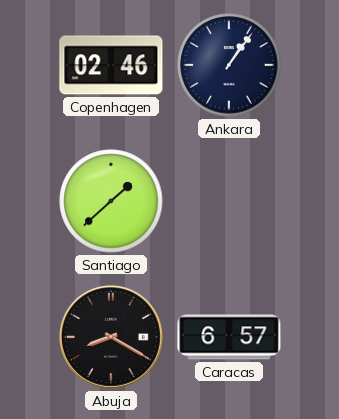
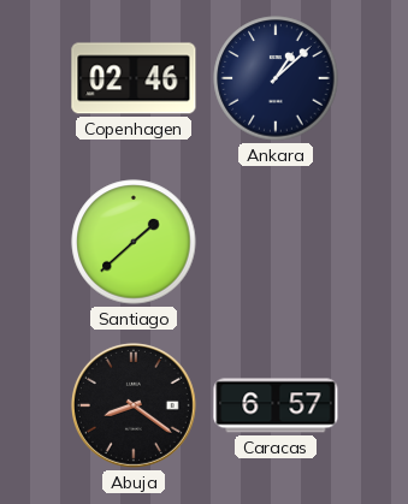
Ankara: 1:06 -> 1:08
Abuja: 8:20 -> 8:21
